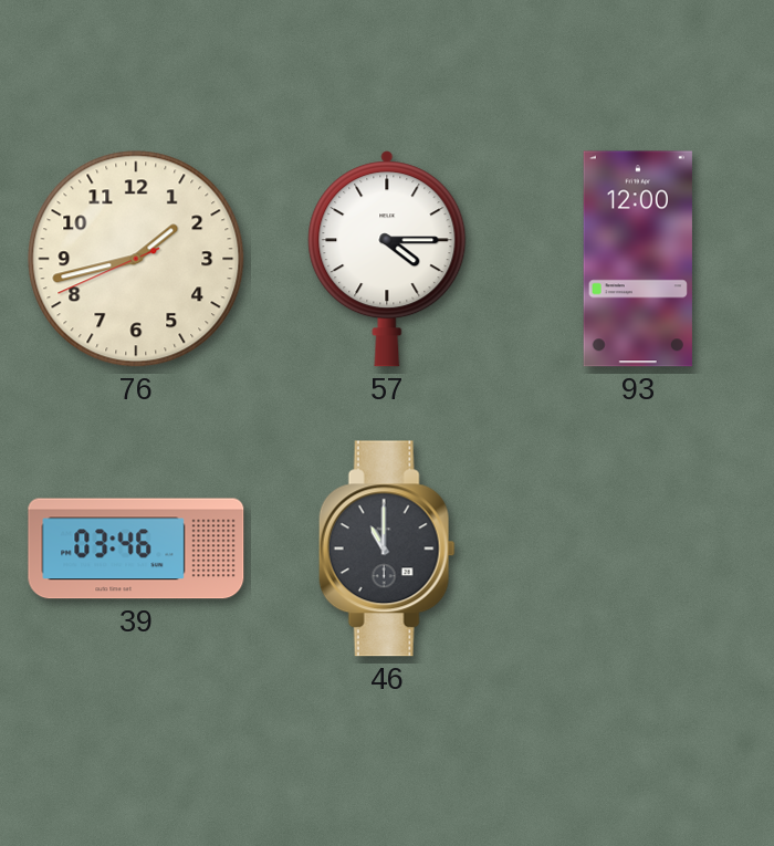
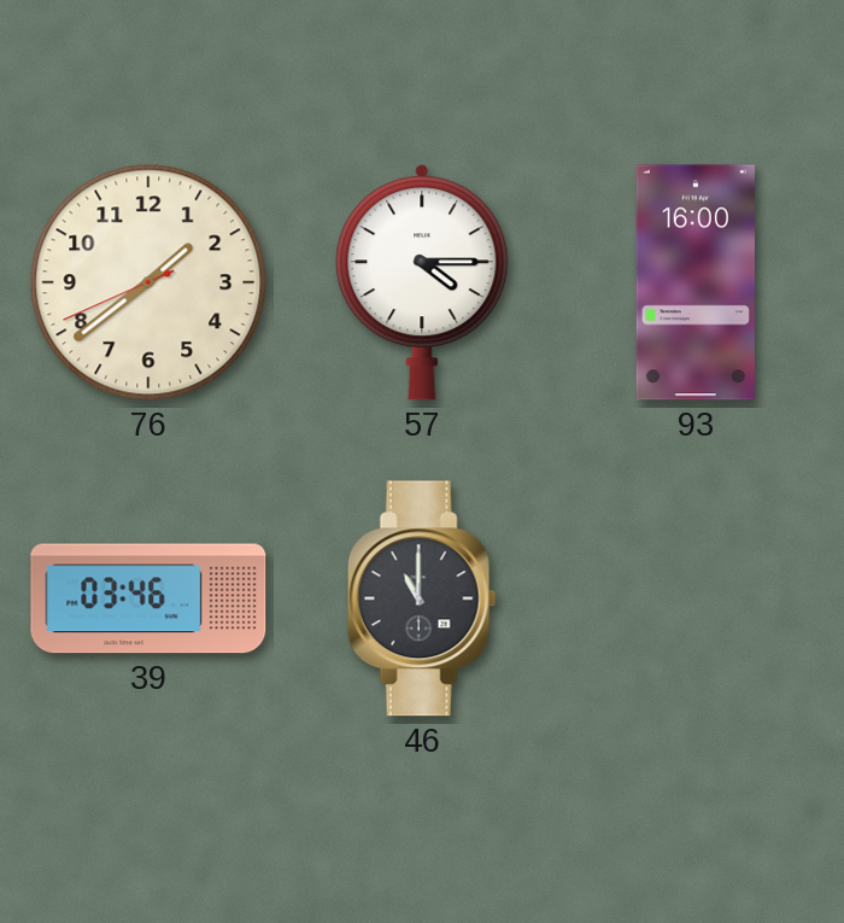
76: 1:42 -> 1:38
93: 12:00 -> 16:00
